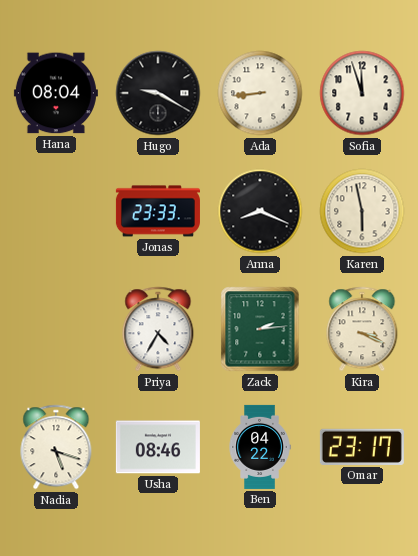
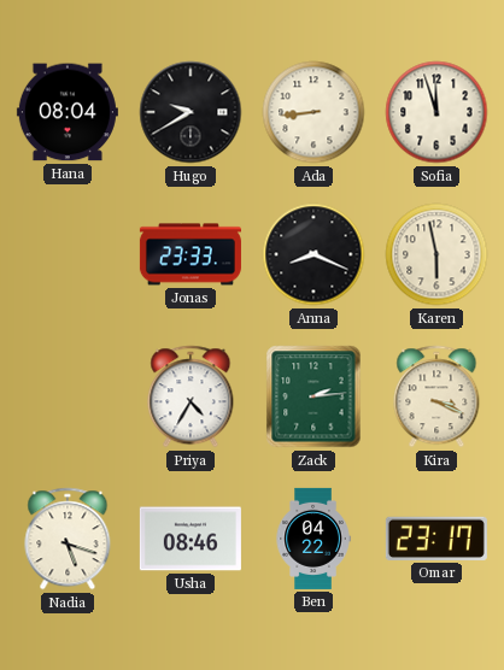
Hugo: 9:20 -> 9:40
